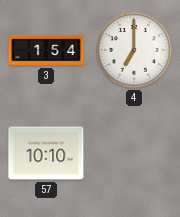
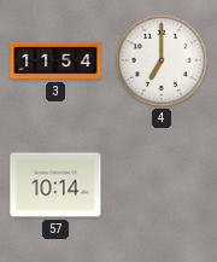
3: 1:54 -> 11:54
57: 10:10 -> 10:14
